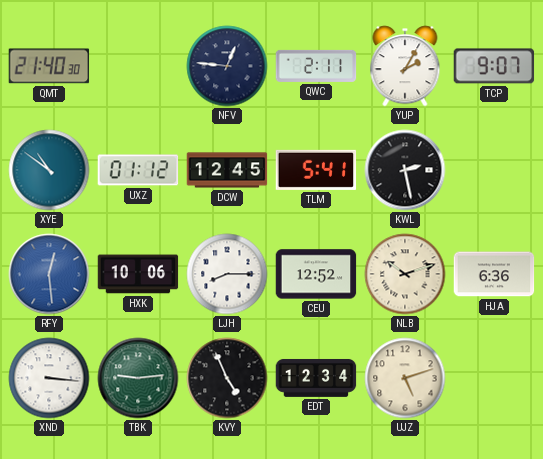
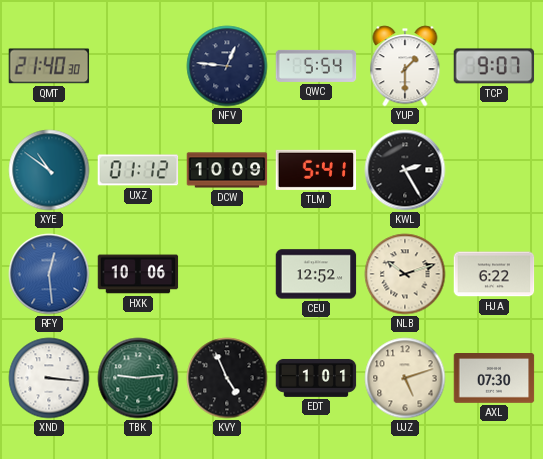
QWC: 2:11 -> 5:54
YUP: 2:05 -> 1:30
DCW: 12:45 -> 10:09
KWL: 2:28 -> 2:25
LJH: 8:15 -> none
HJA: 6:36 -> 6:22
EDT: 12:34 -> 1:01
AXL: none -> 07:30
